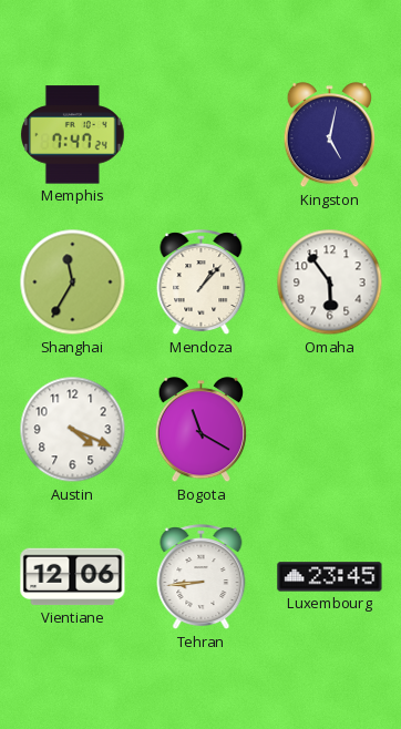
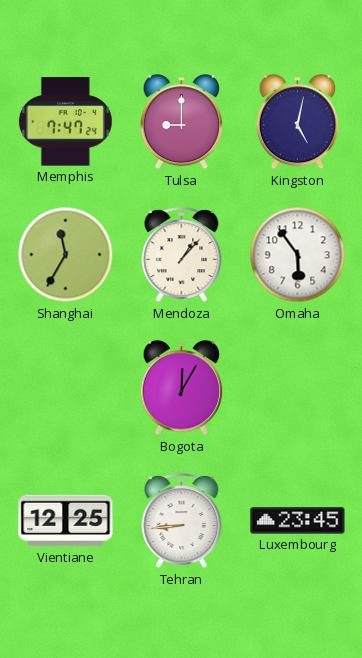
Tulsa: none -> 9:00
Austin: 4:19 -> none
Bogota: 11:20 -> 12:05
Vientiane: 12:06 -> 12:25
